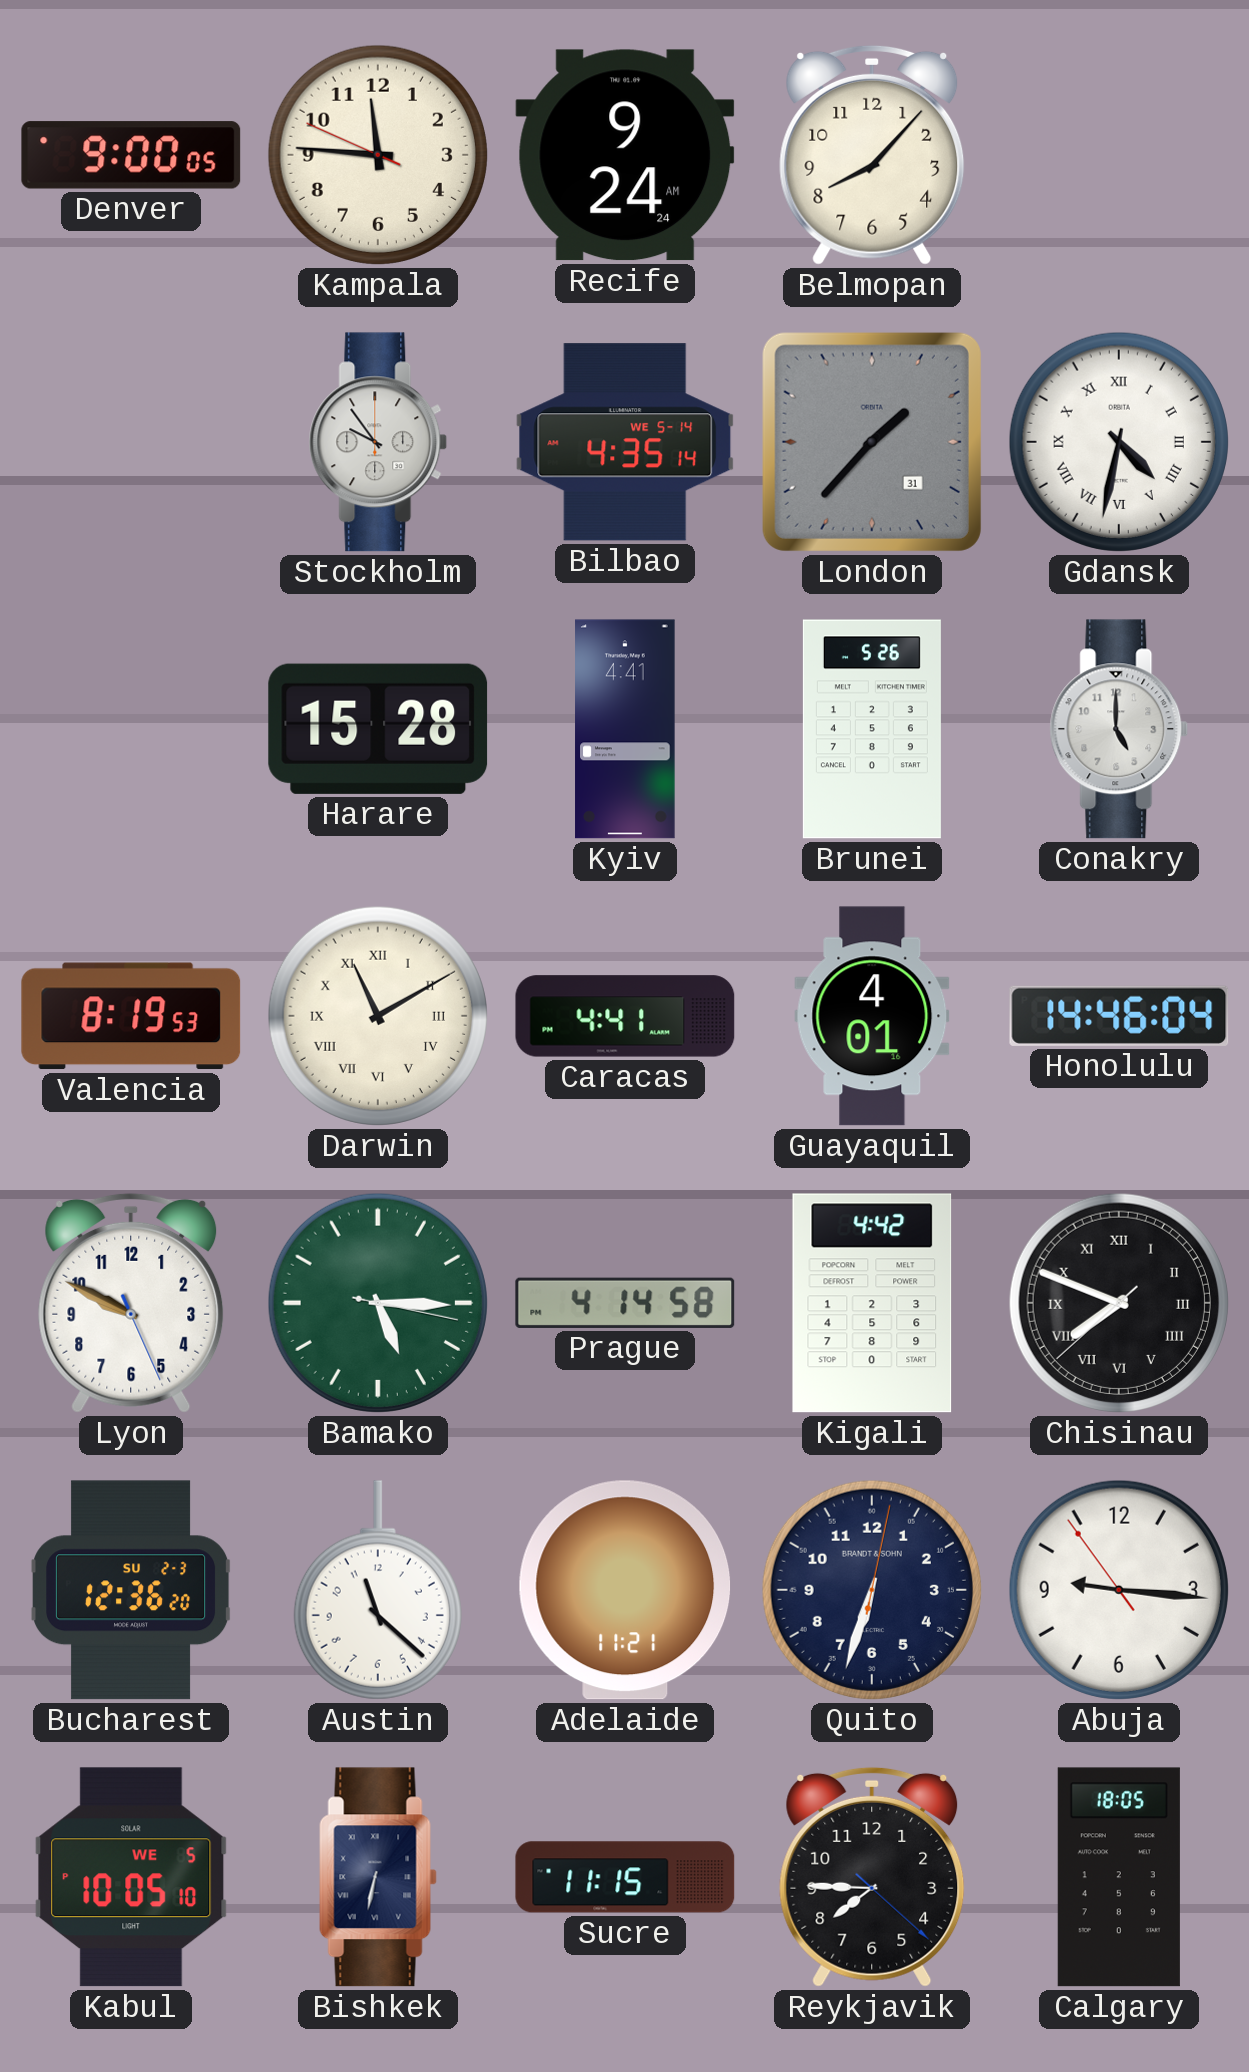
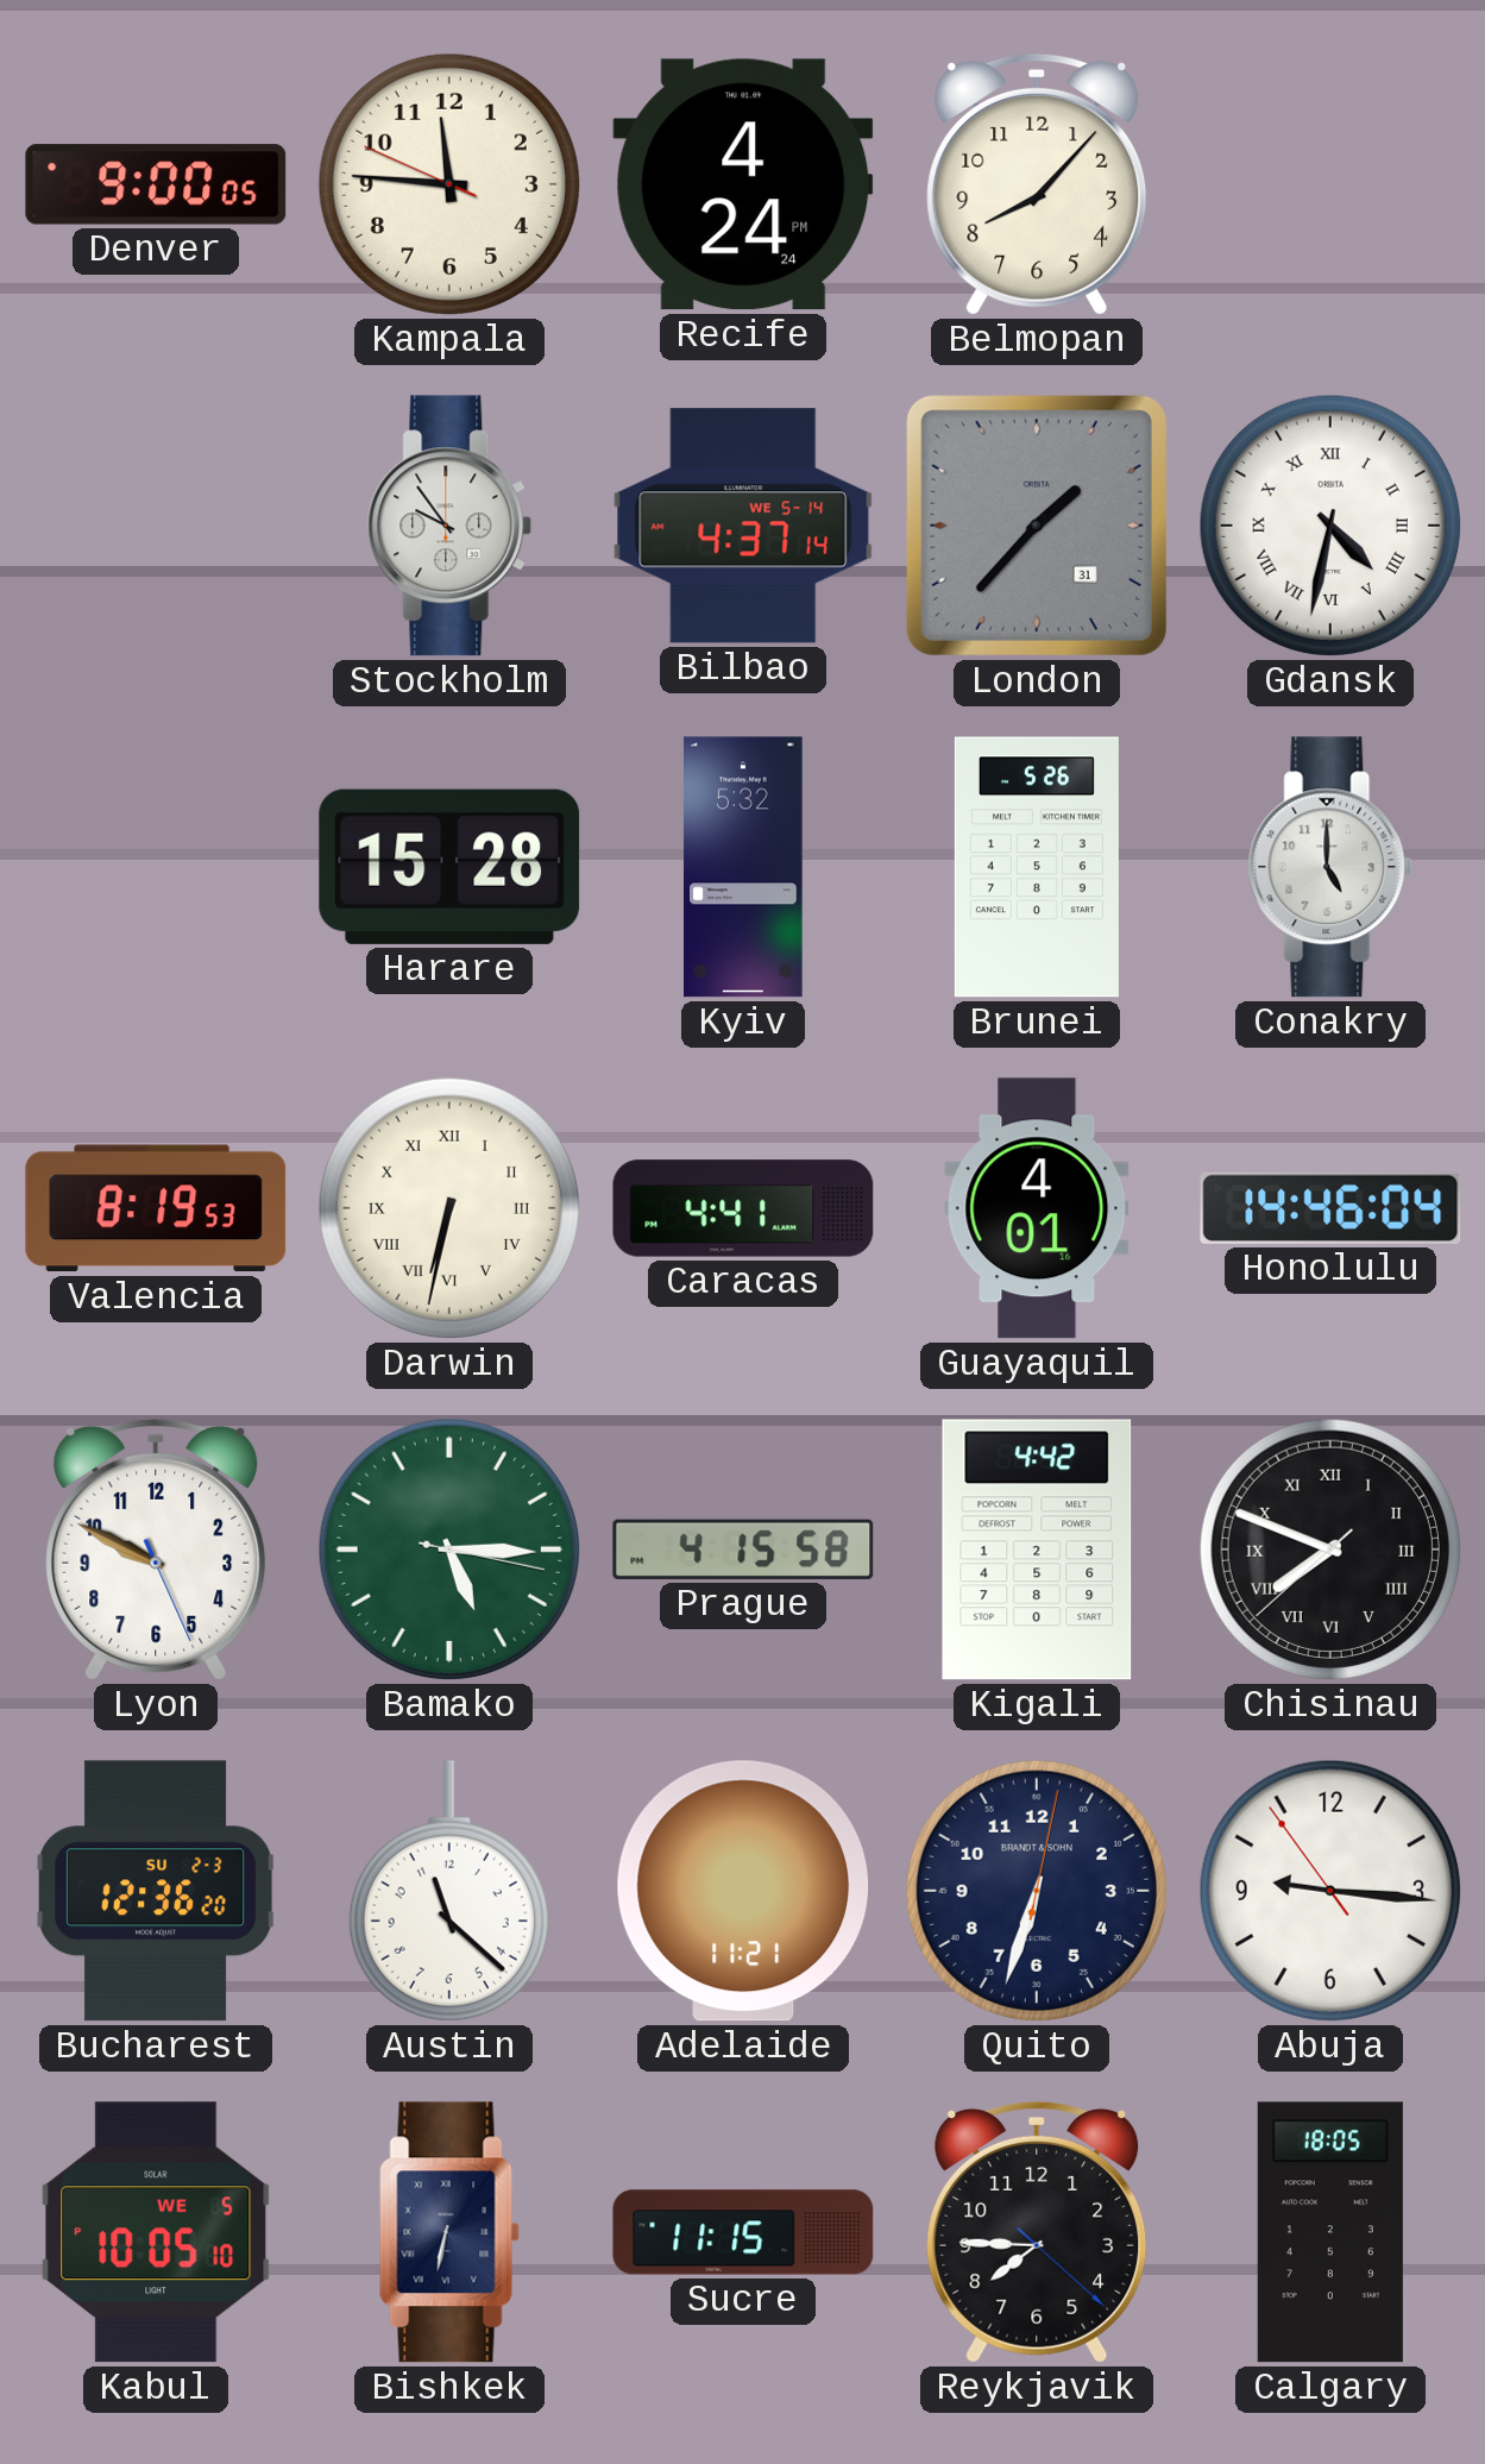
Recife: 9:24 -> 4:24
Bilbao: 4:35 -> 4:37
Kyiv: 4:41 -> 5:32
Darwin: 11:10 -> 6:32
Prague: 4:14 -> 4:15
